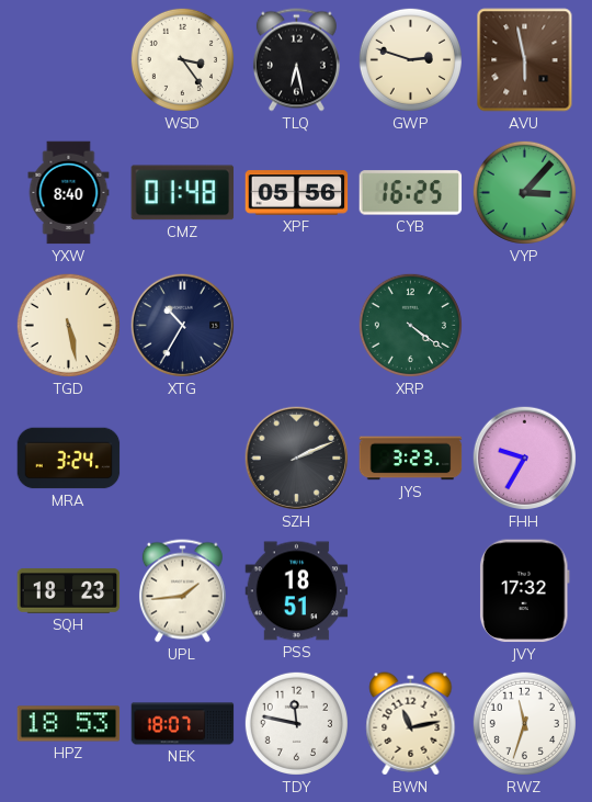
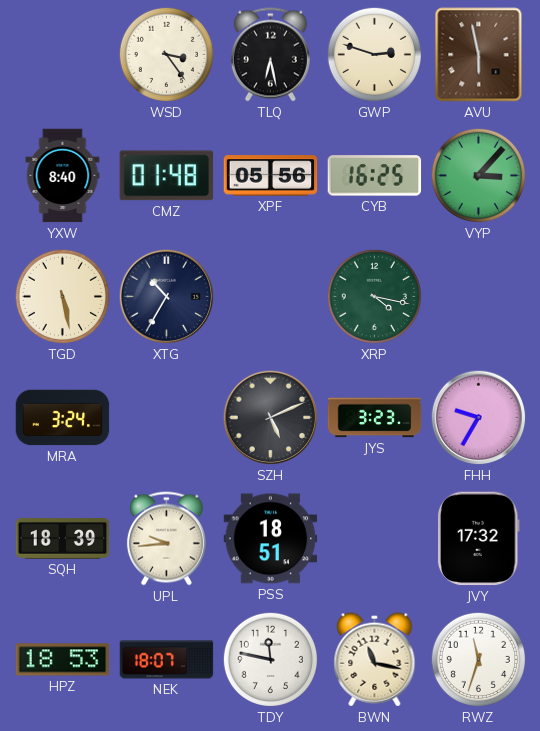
XRP: 4:21 -> 4:17
SZH: 2:11 -> 5:11
SQH: 18:23 -> 18:39
UPL: 1:44 -> 9:44
BWN: 11:13 -> 11:17
